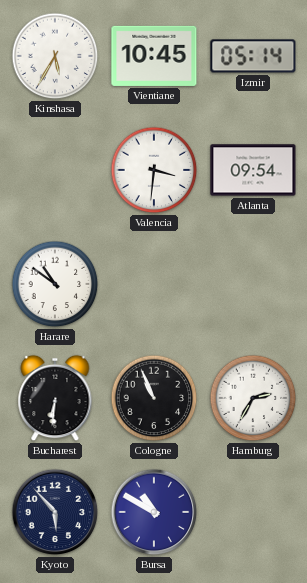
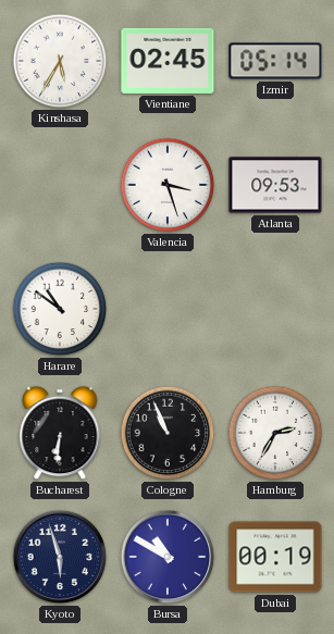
Vientiane: 10:45 -> 02:45
Valencia: 3:31 -> 3:27
Atlanta: 09:54 -> 09:53
Kyoto: 5:53 -> 5:57
Dubai: none -> 00:19
